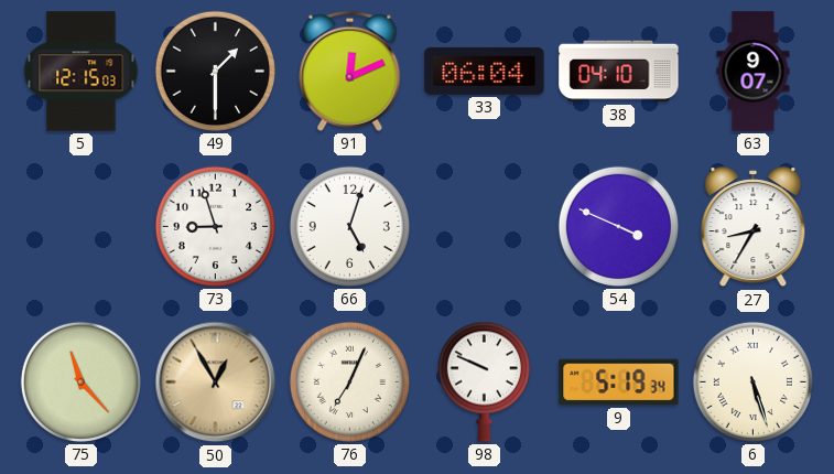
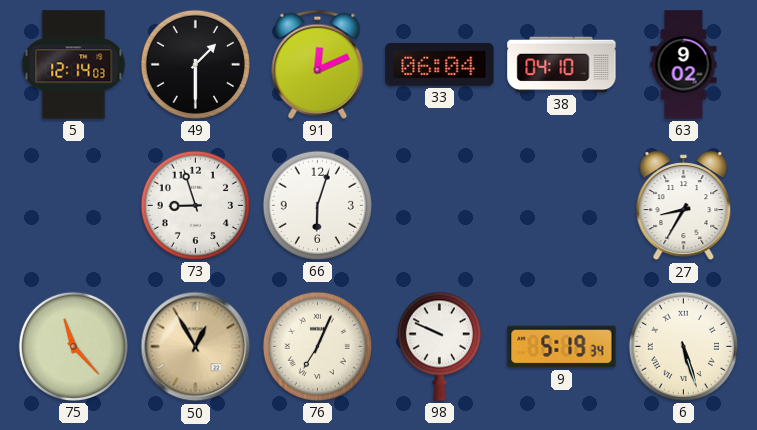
5: 12:15 -> 12:14
63: 9:07 -> 9:02
66: 5:03 -> 6:03
54: 3:49 -> none
